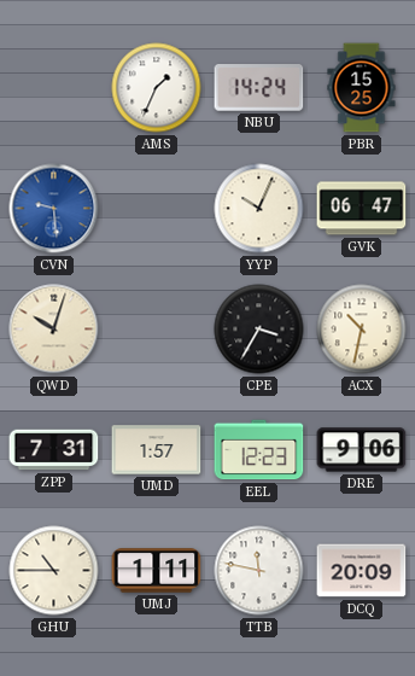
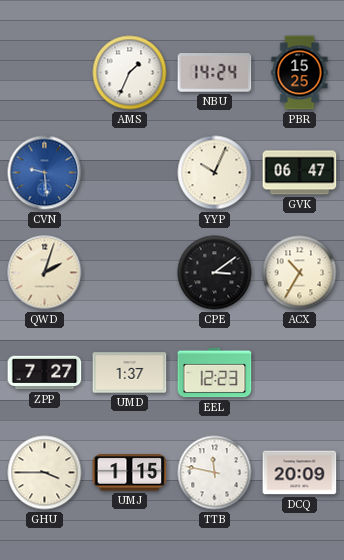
QWD: 10:03 -> 2:03
CPE: 3:35 -> 3:09
ACX: 10:32 -> 10:35
ZPP: 7:31 -> 7:27
UMD: 1:57 -> 1:37
DRE: 9:06 -> none
GHU: 10:45 -> 3:45
UMJ: 1:11 -> 1:15
